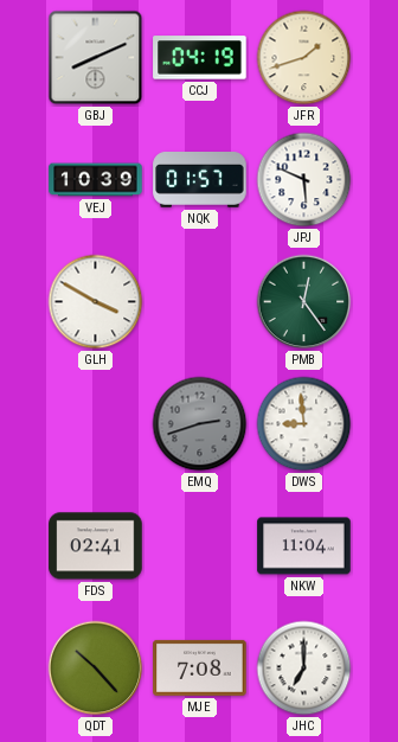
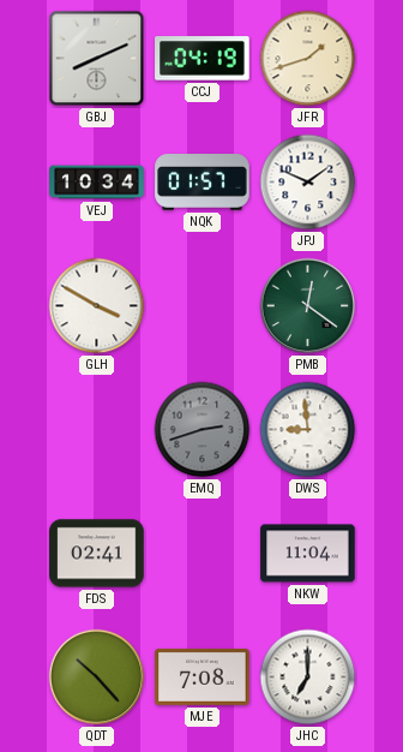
VEJ: 10:39 -> 10:34
JPJ: 5:49 -> 1:49
PMB: 12:24 -> 12:21
